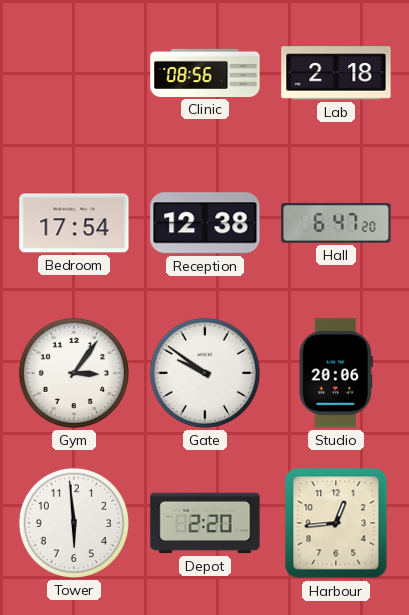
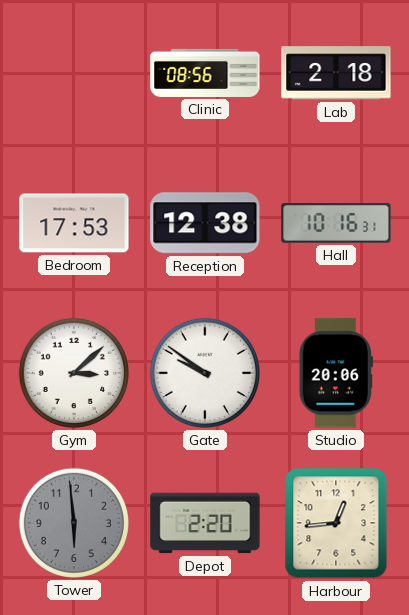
Bedroom: 17:54 -> 17:53
Hall: 6:47 -> 10:16
Gym: 3:06 -> 3:08
Tower dial: white -> grey
